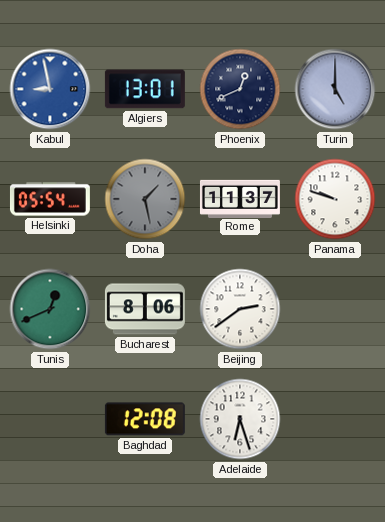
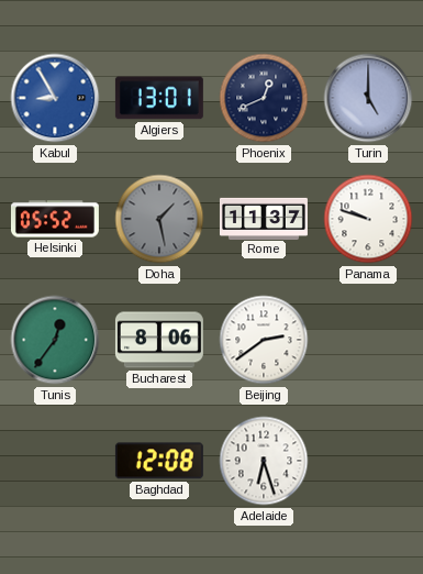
Kabul: 8:58 -> 8:55
Helsinki: 05:54 -> 05:52
Tunis: 12:41 -> 12:36
